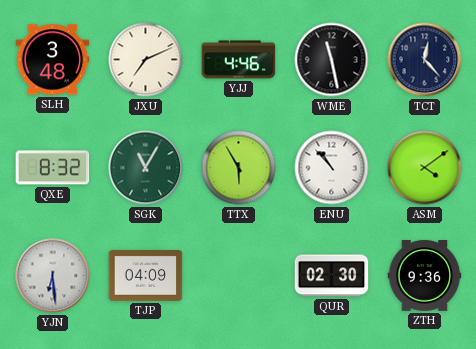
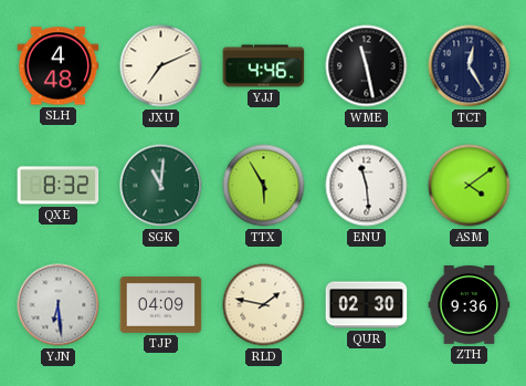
SLH: 3:48 -> 4:48
TCT: 12:23 -> 12:25
SGK: 11:05 -> 11:01
ENU: 10:53 -> 11:29
RLD: none -> 1:47
